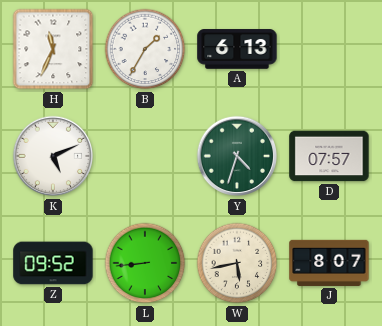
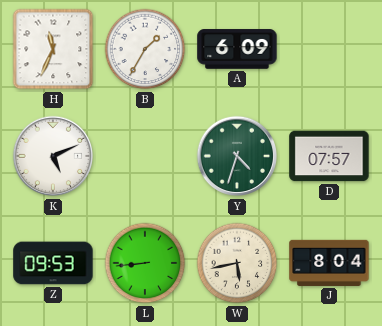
A: 6:13 -> 6:09
Z: 09:52 -> 09:53
J: 8:07 -> 8:04
